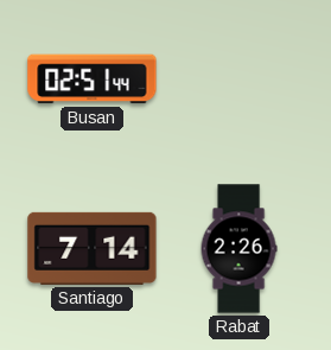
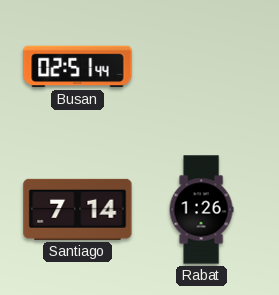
Rabat: 2:26 -> 1:26
